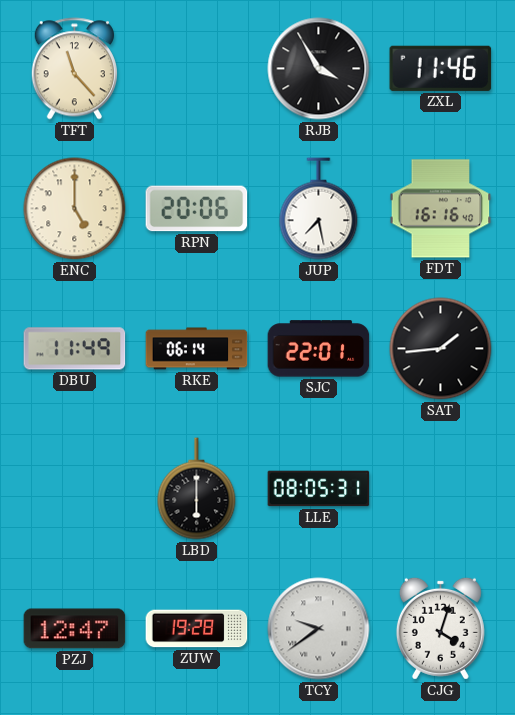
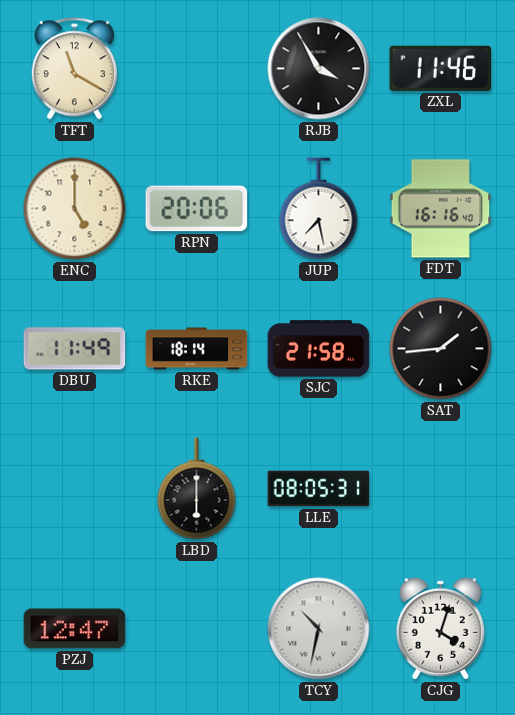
TFT: 11:23 -> 11:20
RKE: 06:14 -> 18:14
SJC: 22:01 -> 21:58
ZUW: 19:28 -> none
TCY: 9:39 -> 10:32
